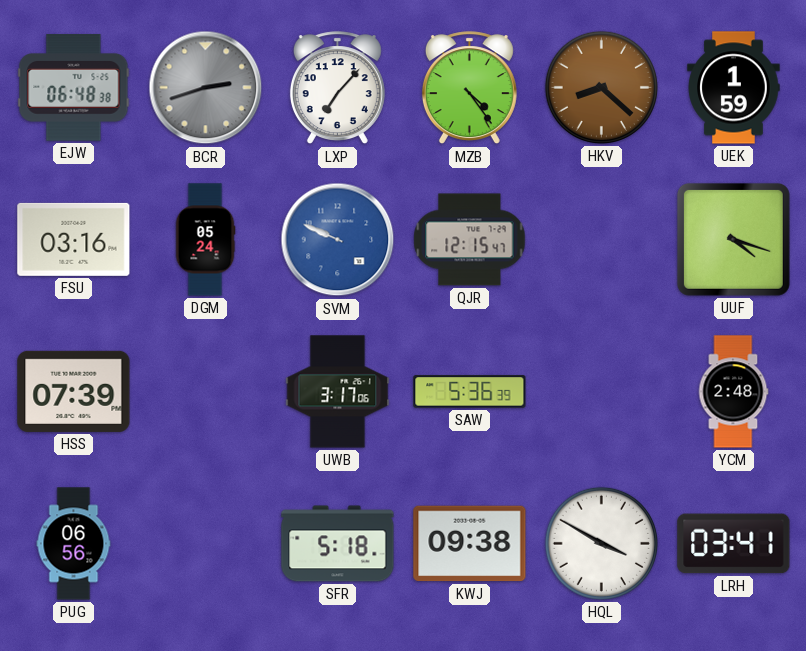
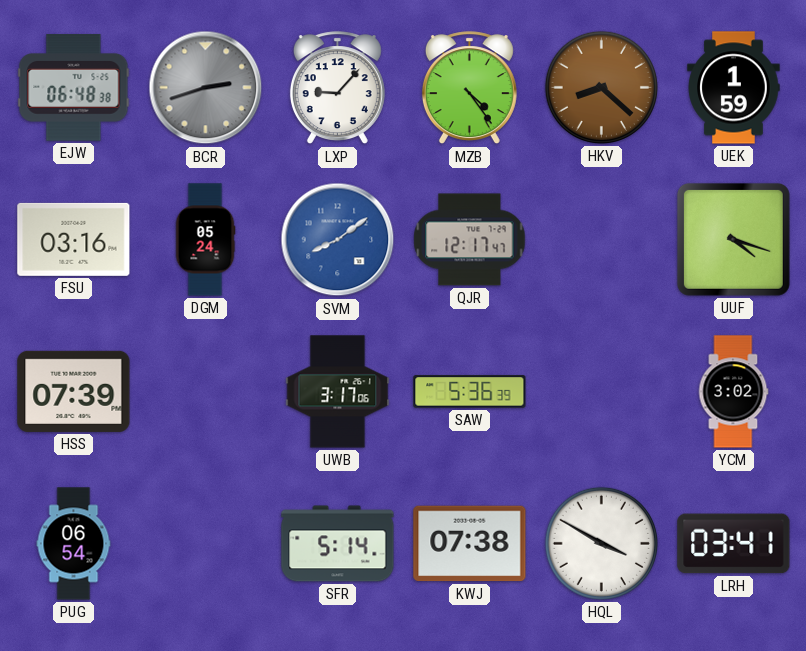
LXP: 7:07 -> 9:07
SVM: 9:49 -> 8:09
QJR: 12:15 -> 12:17
YCM: 2:48 -> 3:02
PUG: 06:56 -> 06:54
SFR: 5:18 -> 5:14
KWJ: 09:38 -> 07:38
